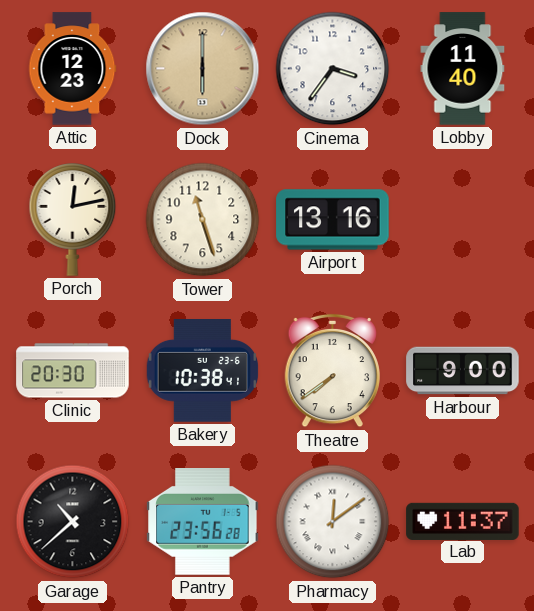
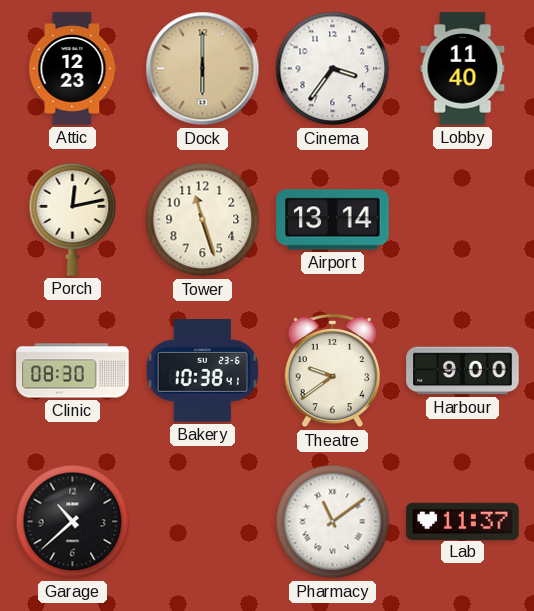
Airport: 13:16 -> 13:14
Clinic: 20:30 -> 08:30
Theatre: 7:39 -> 9:39
Pantry: 23:56 -> none
Pharmacy: 12:09 -> 11:09
